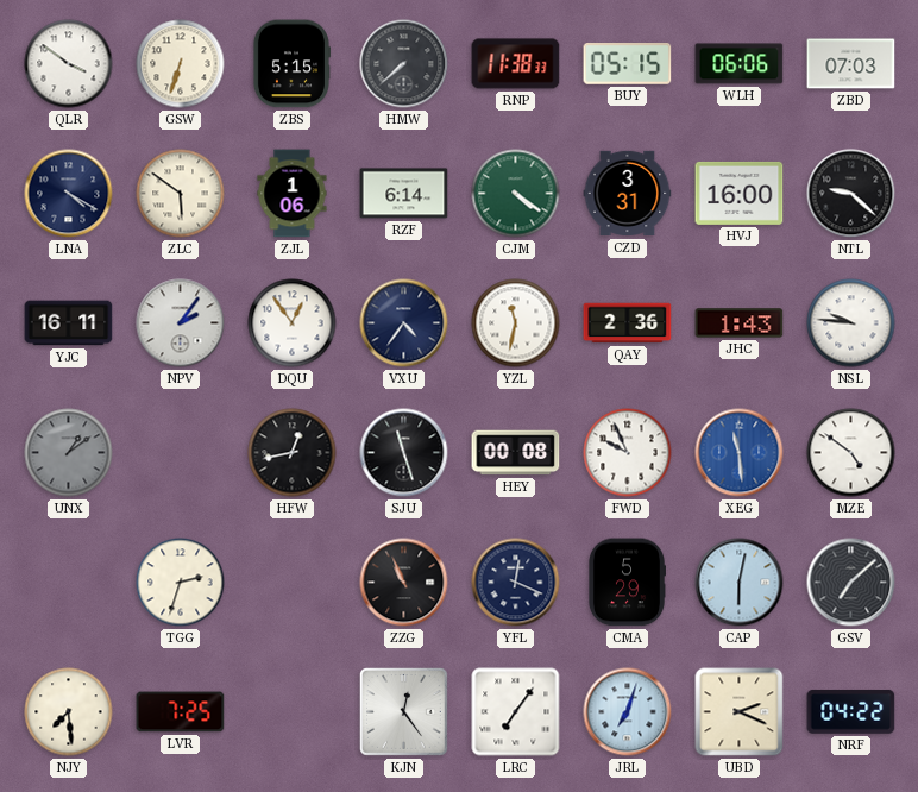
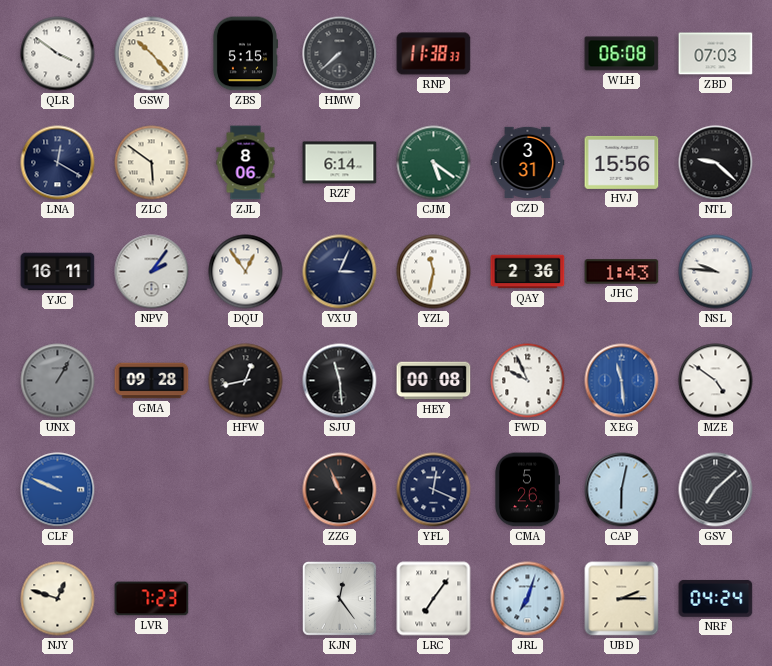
GSW: 6:33 -> 10:23
BUY: 05:15 -> none
WLH: 06:06 -> 06:08
LNA: 4:20 -> 12:20
ZJL: 1:06 -> 8:06
CJM: 4:21 -> 5:21
HVJ: 16:00 -> 15:56
VXU: 4:36 -> 3:04
UNX: 1:09 -> 1:05
GMA: none -> 09:28
SJU: 11:27 -> 11:29
CLF: none -> 9:49
TGG: 2:33 -> none
CMA: 5:29 -> 5:26
NJY: 7:29 -> 12:48
LVR: 7:25 -> 7:23
UBD: 2:19 -> 2:15
NRF: 04:22 -> 04:24
